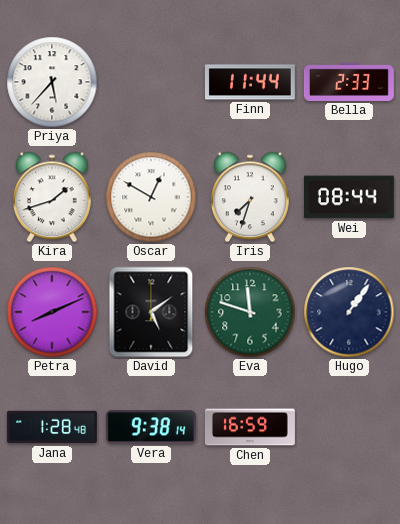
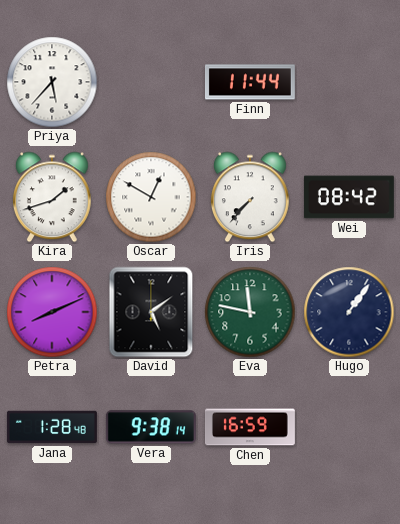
Bella: 2:33 -> none
Iris: 7:33 -> 7:37
Wei: 08:44 -> 08:42
Eva: 11:48 -> 11:47
